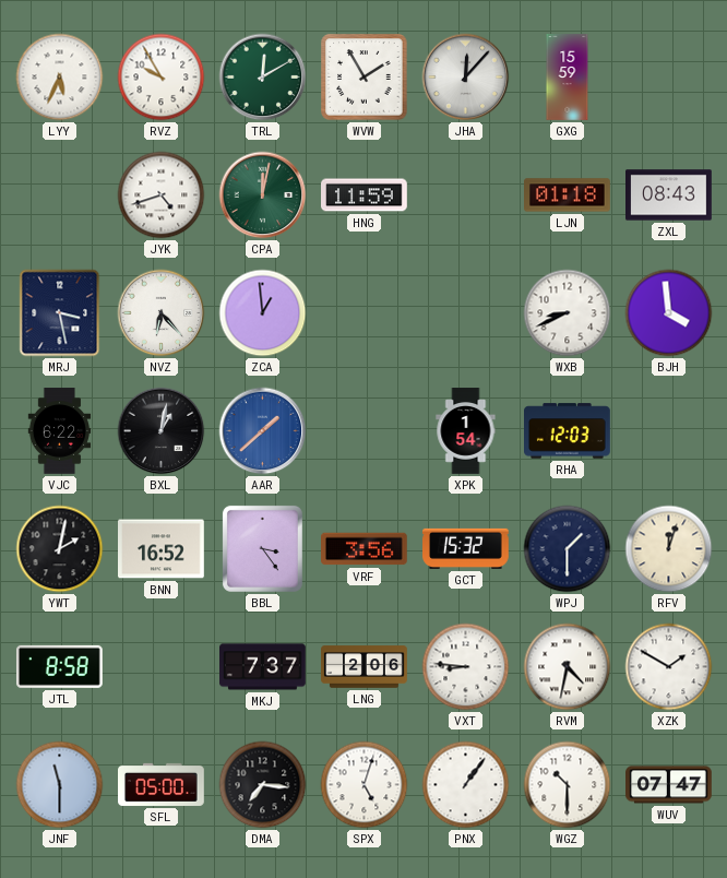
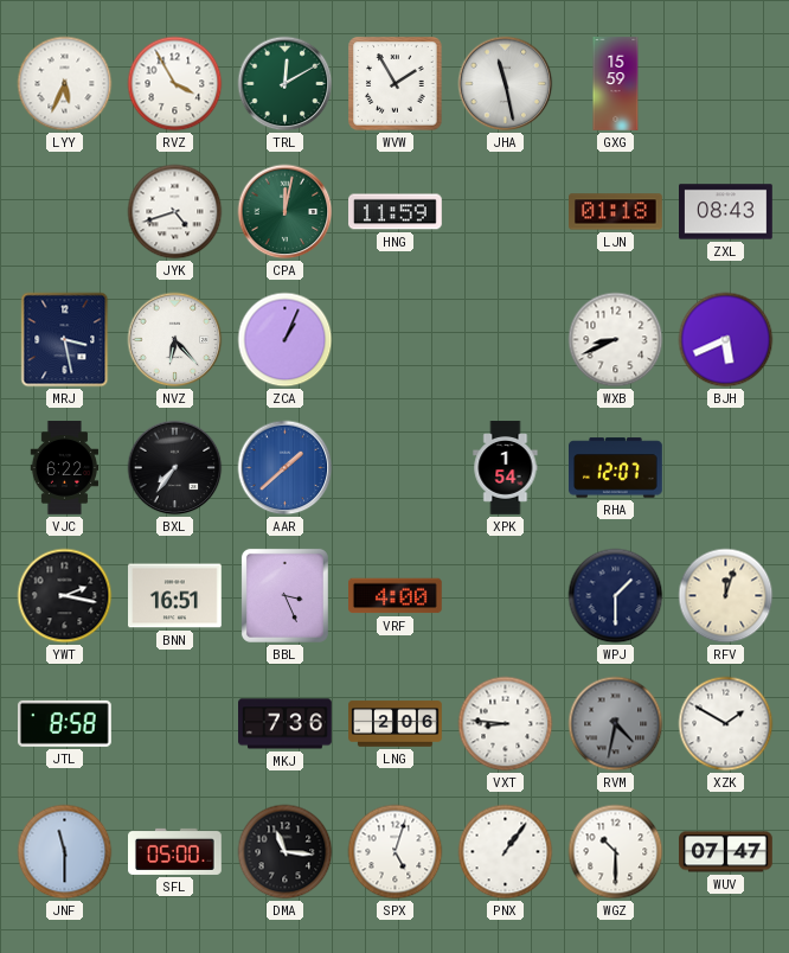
RVZ: 9:55 -> 3:55
JHA: 12:07 -> 11:28
ZCA: 12:59 -> 1:04
BJH: 3:59 -> 5:41
BXL: 1:02 -> 7:36
RHA: 12:03 -> 12:07
YWT: 2:02 -> 2:17
BNN: 16:52 -> 16:51
BBL: 3:24 -> 3:26
VRF: 3:56 -> 4:00
GCT: 15:32 -> none
MKJ: 7:37 -> 7:36
RVM dial: white -> grey
DMA: 7:16 -> 11:16
